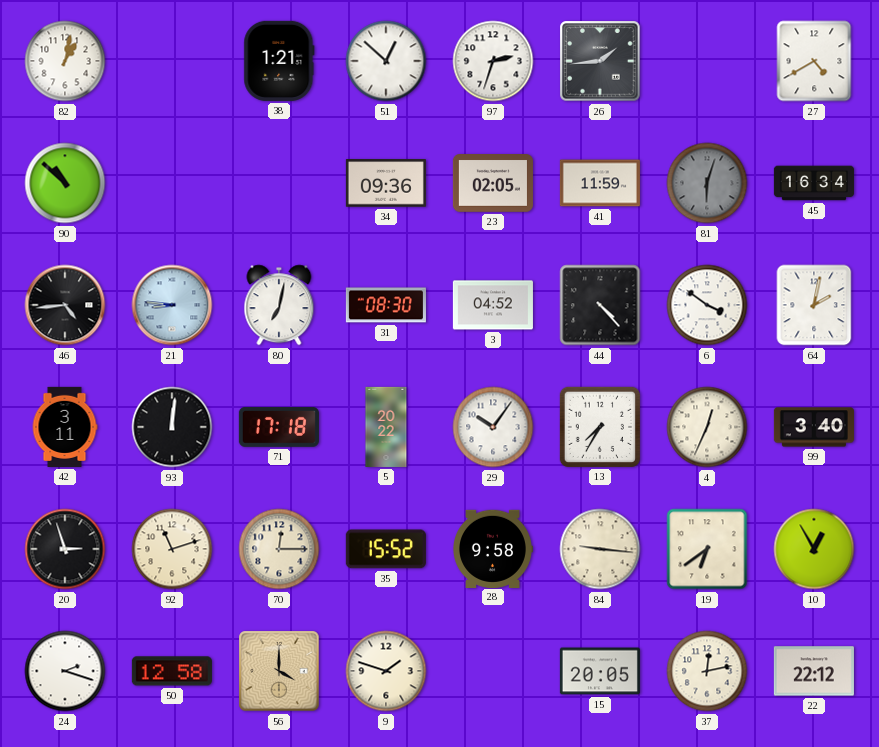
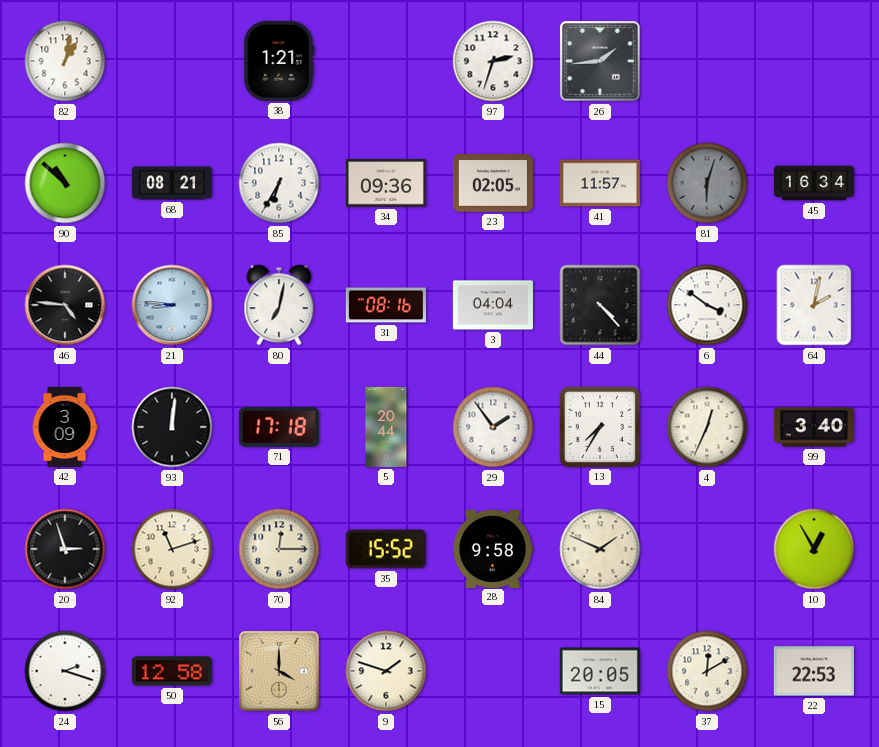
51: 12:52 -> none
27: 4:40 -> none
68: none -> 08:21
85: none -> 6:35
41: 11:59 -> 11:57
46: 4:44 -> 4:46
31: 08:30 -> 08:16
3: 04:52 -> 04:04
42: 3:11 -> 3:09
5: 20:22 -> 20:44
29: 10:06 -> 1:54
84: 9:16 -> 1:49
19: 6:39 -> none
37: 12:13 -> 12:10
22: 22:12 -> 22:53
